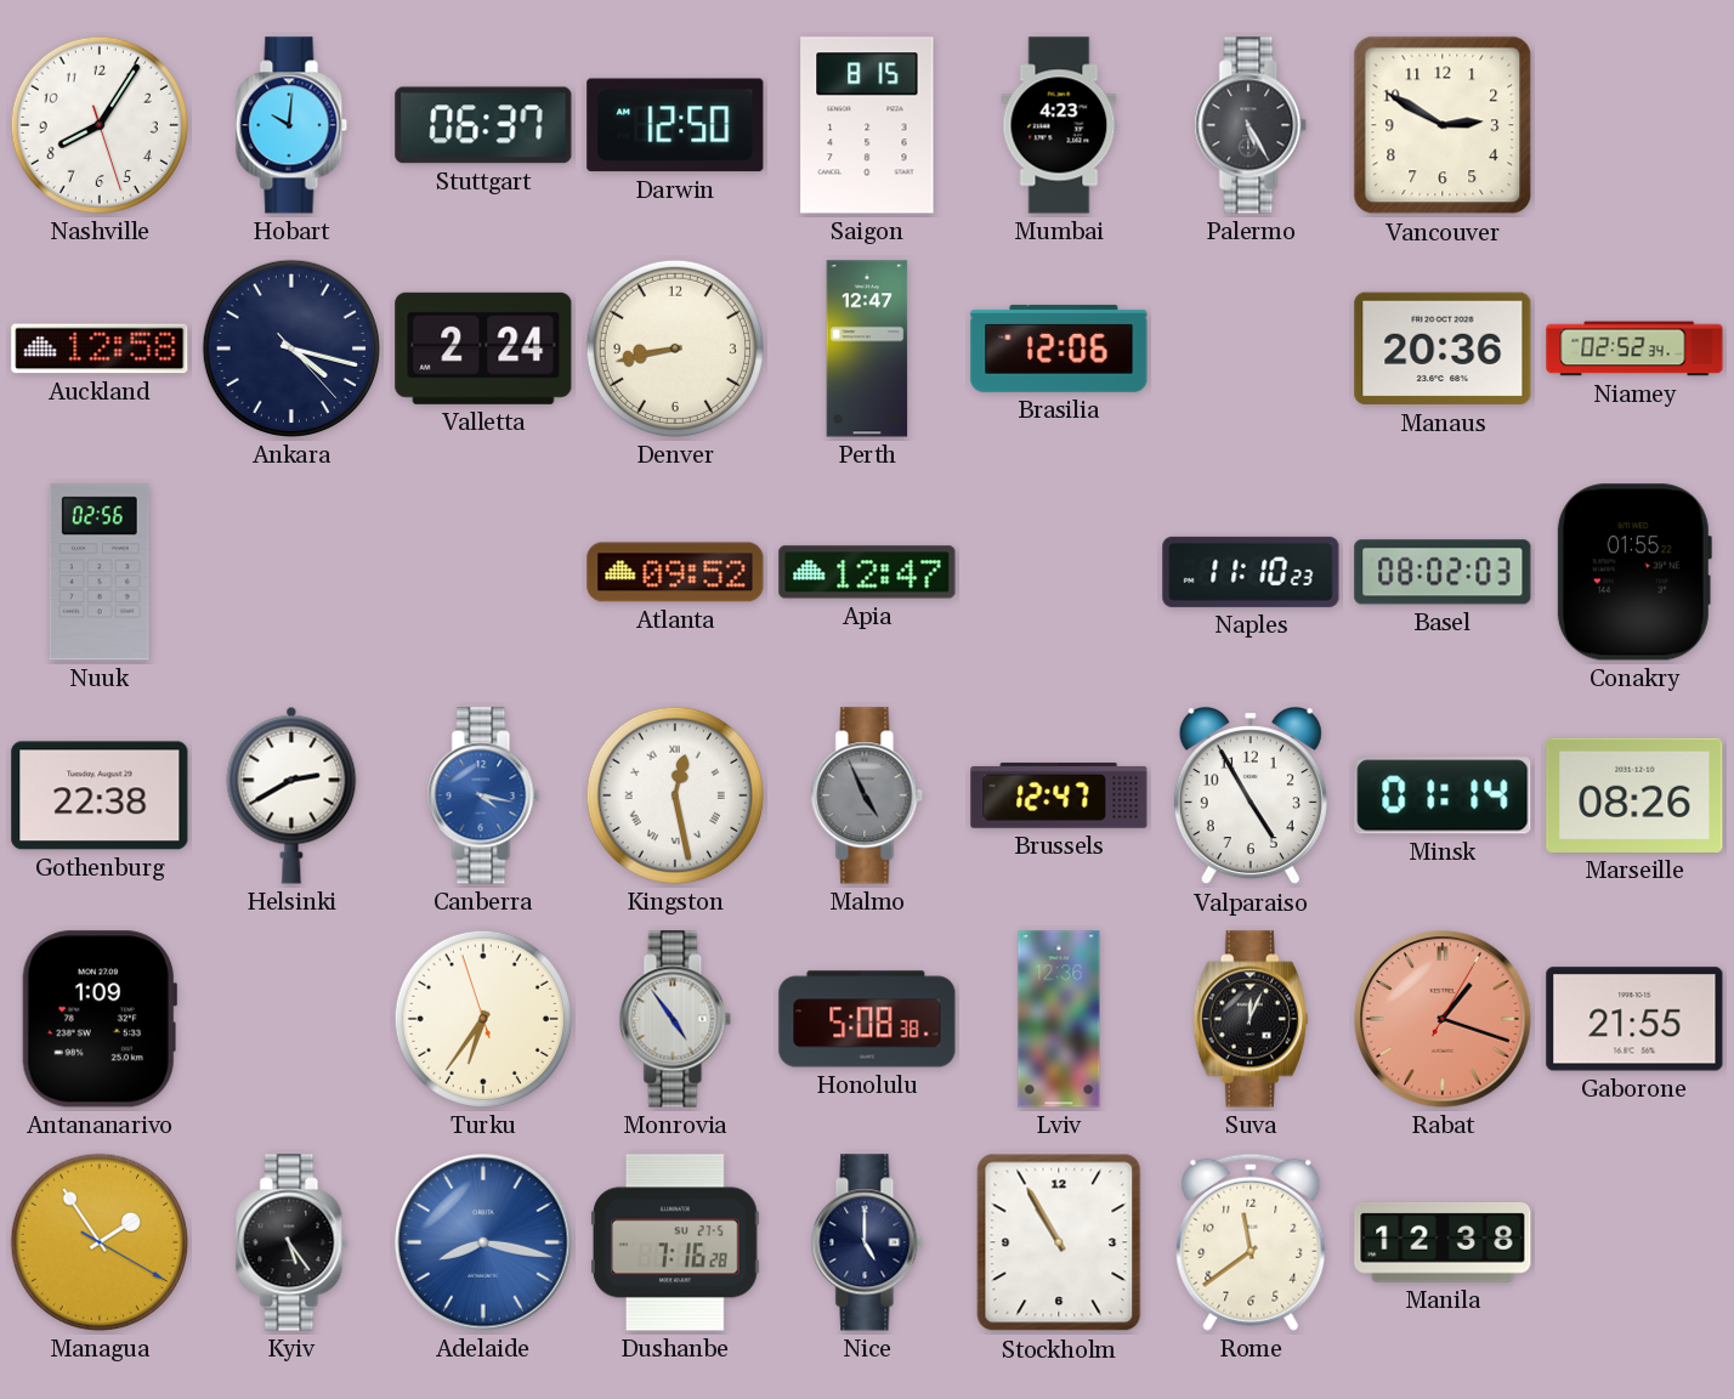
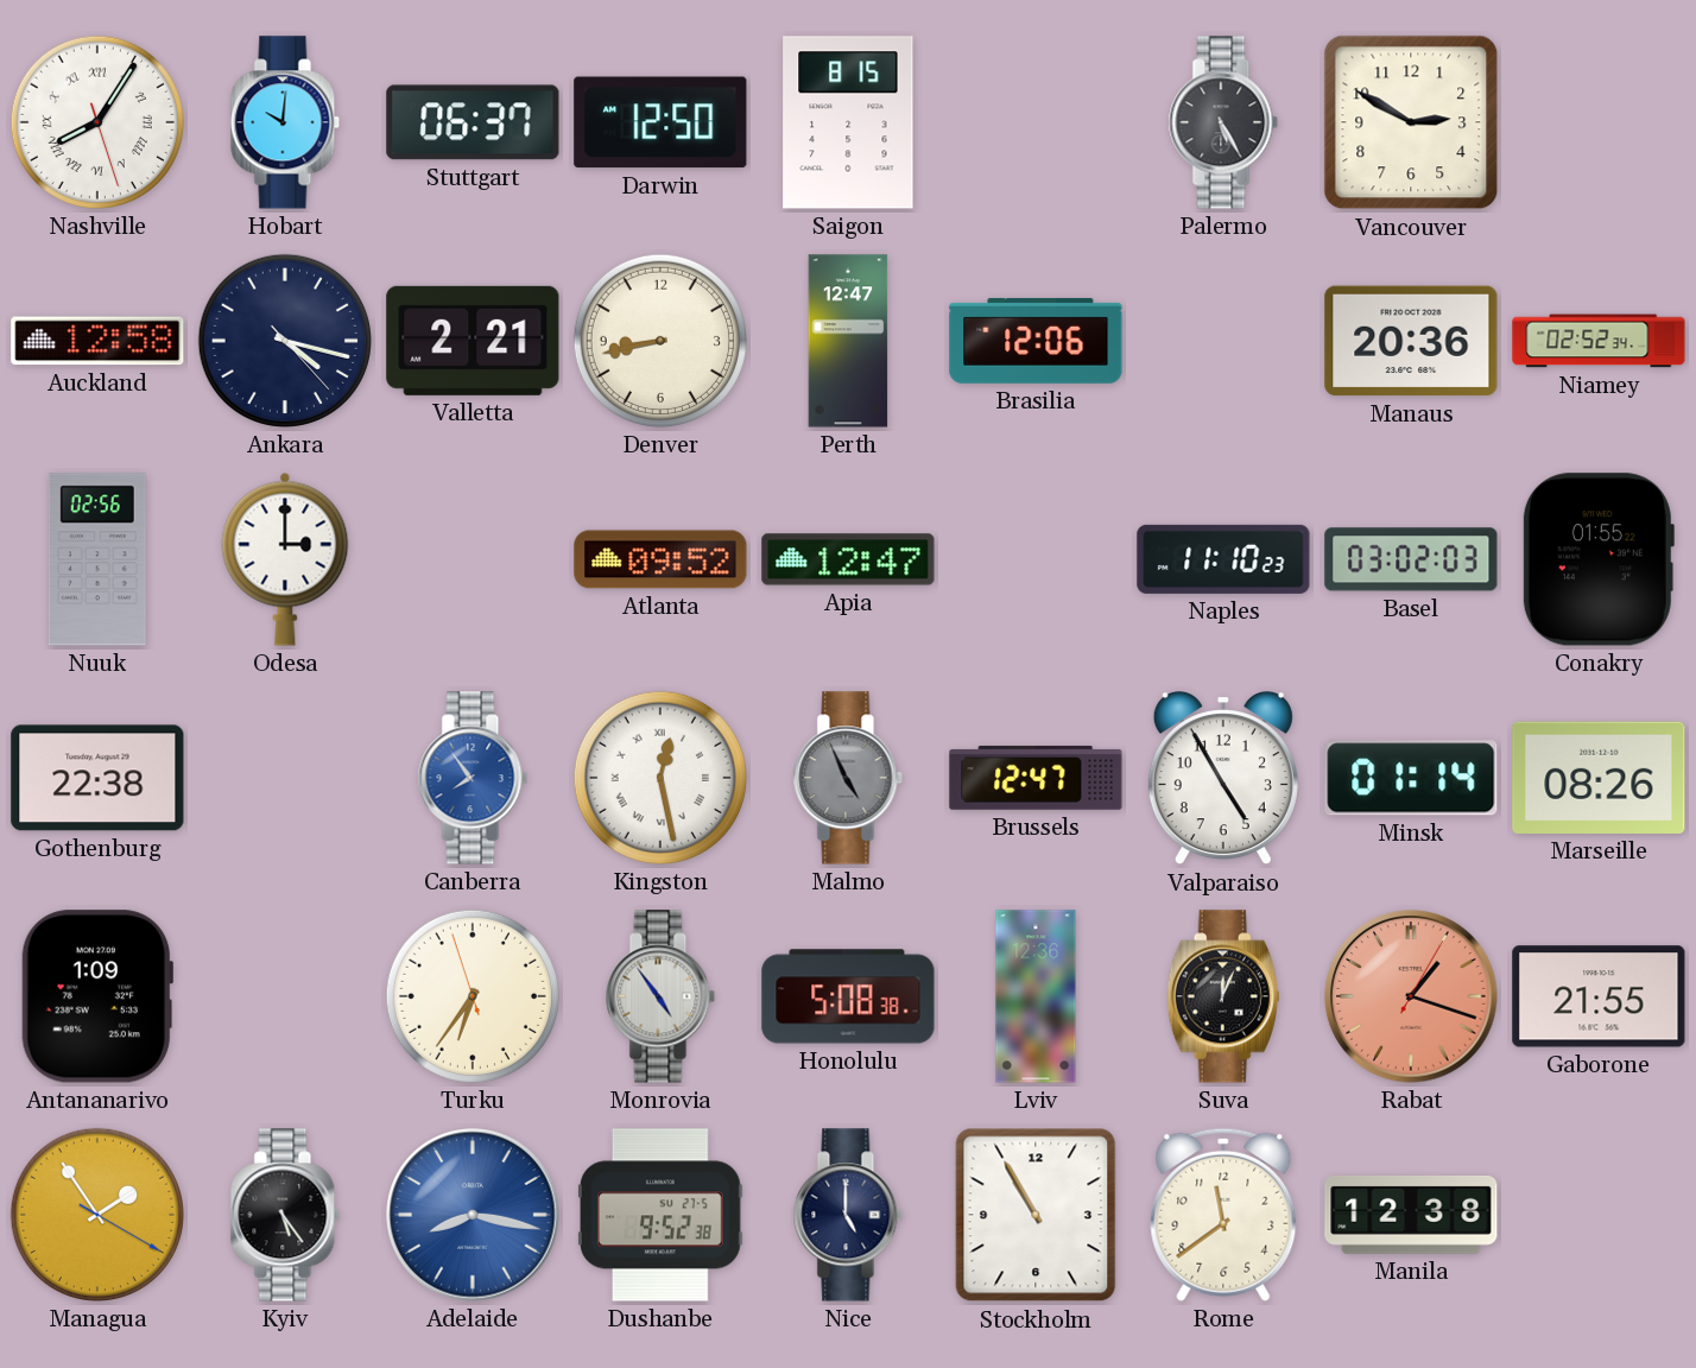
Nashville numerals: Arabic -> Roman
Mumbai: 4:23 -> none
Valletta: 2:24 -> 2:21
Odesa: none -> 3:00
Basel: 08:02 -> 03:02
Helsinki: 2:40 -> none
Canberra: 4:17 -> 7:54
Dushanbe: 7:16 -> 9:52
